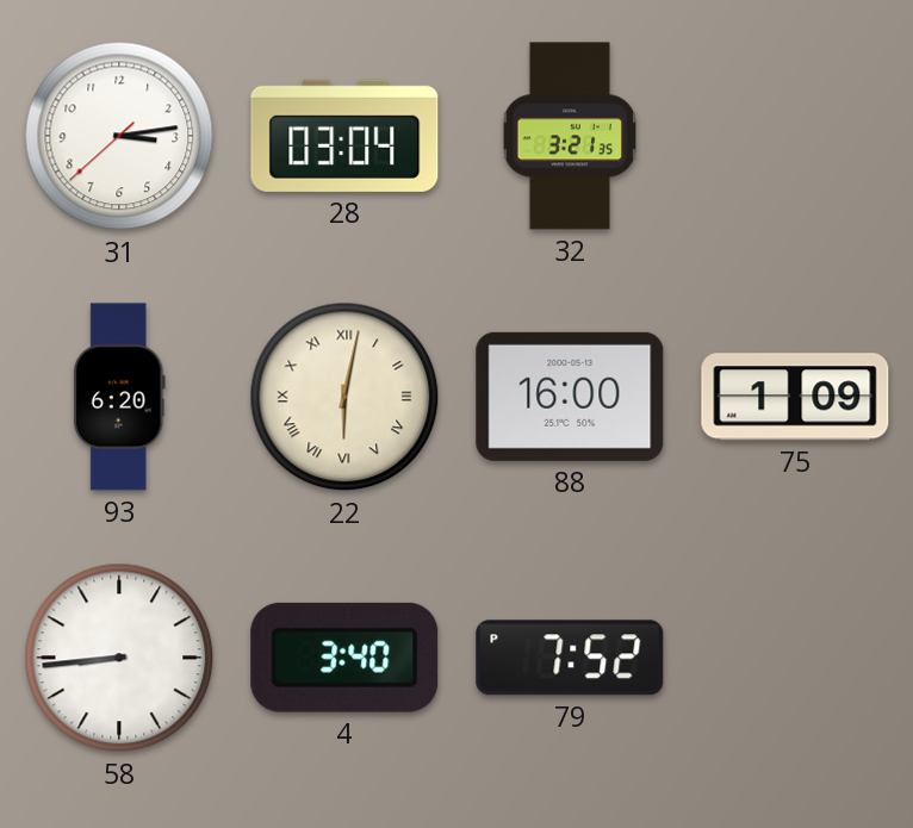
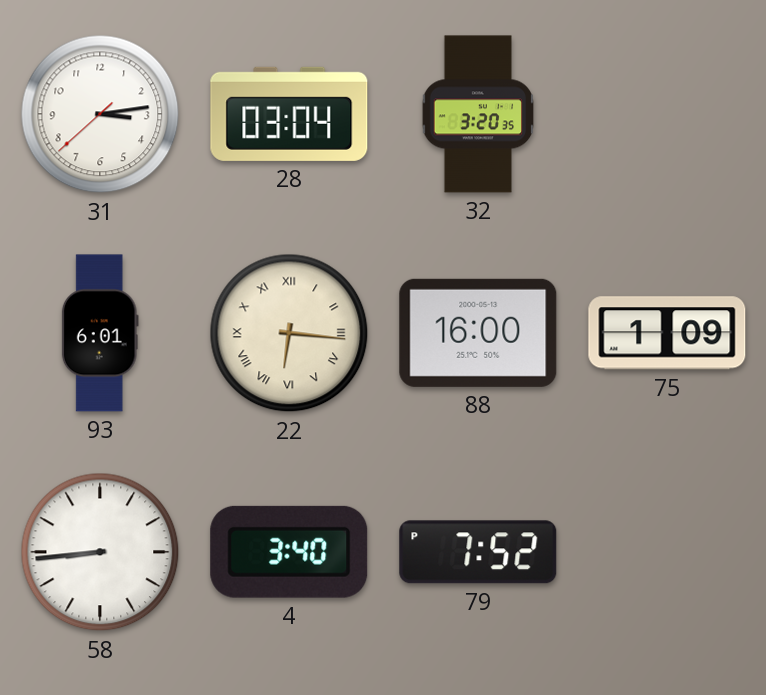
32: 3:21 -> 3:20
93: 6:20 -> 6:01
22: 6:02 -> 6:16
